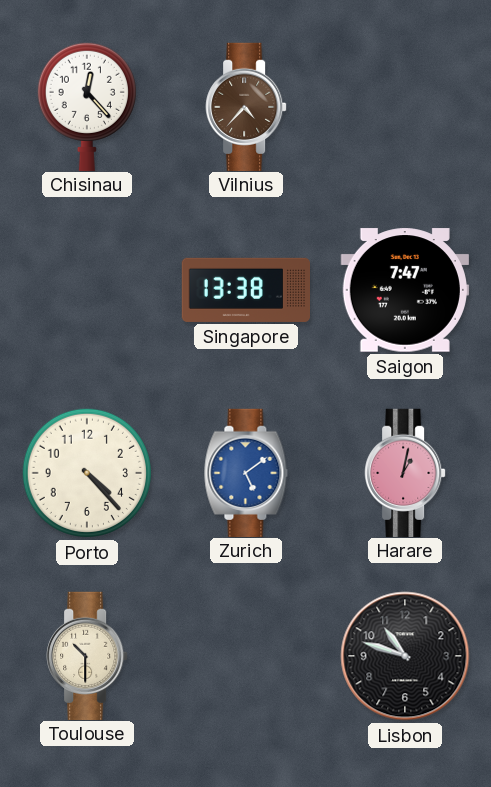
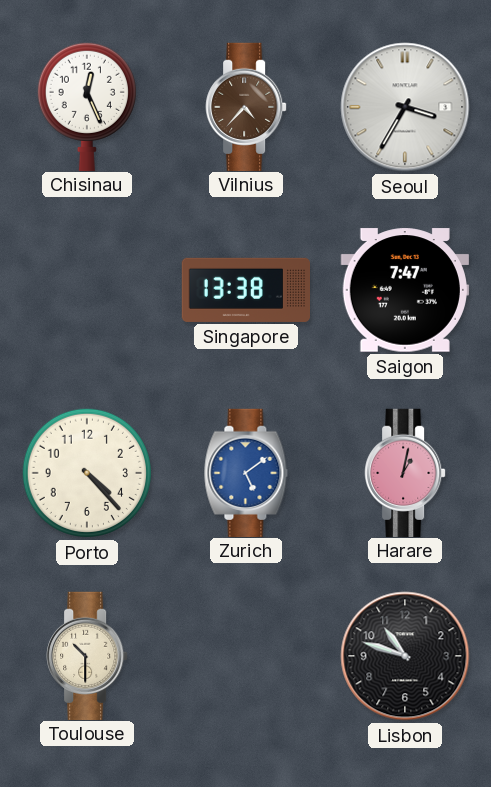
Chisinau: 12:23 -> 12:26
Seoul: none -> 3:35
